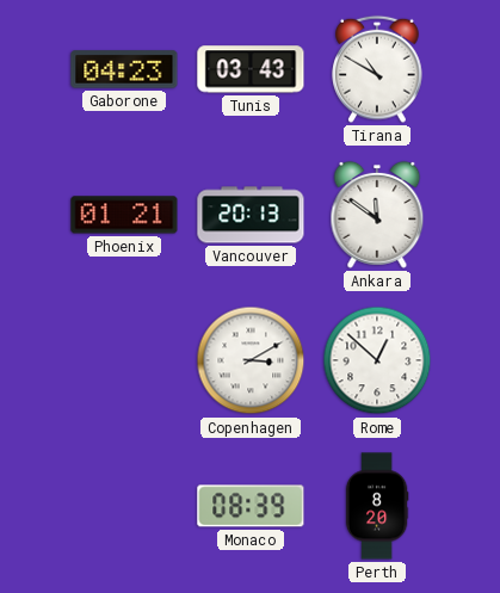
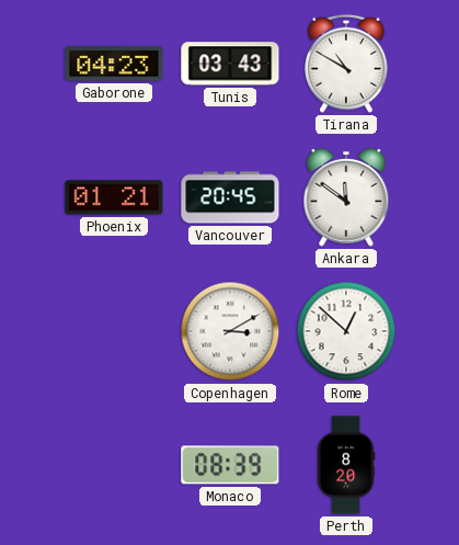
Vancouver: 20:13 -> 20:45
